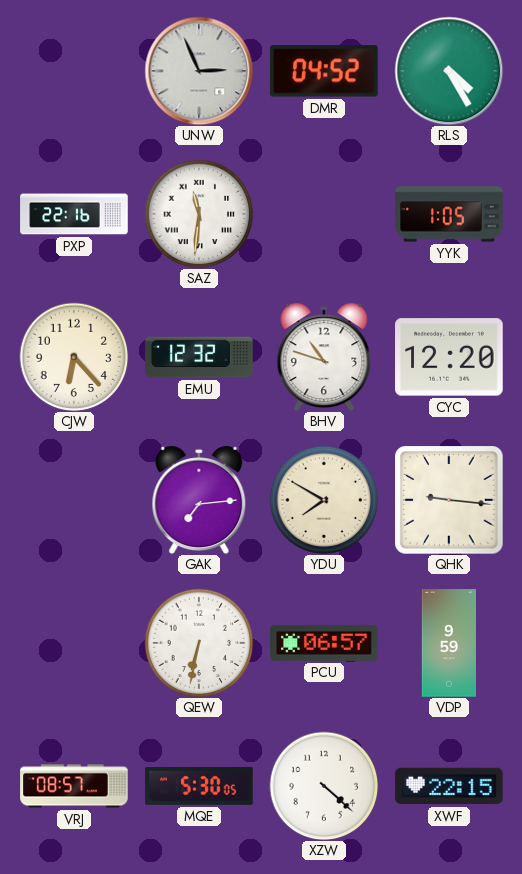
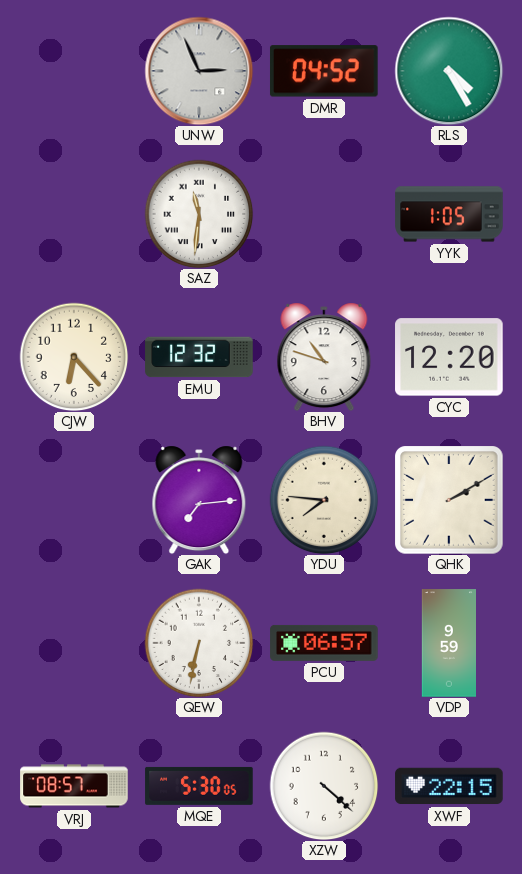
PXP: 22:16 -> none
YDU: 7:50 -> 7:46
QHK: 9:16 -> 2:10
